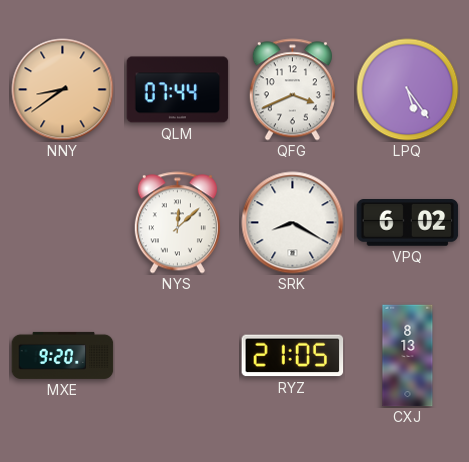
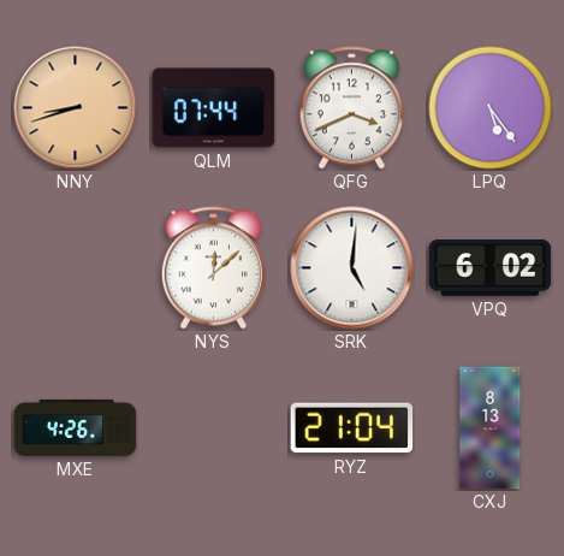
NNY: 8:39 -> 8:42
SRK: 8:20 -> 5:01
MXE: 9:20 -> 4:26
RYZ: 21:05 -> 21:04
